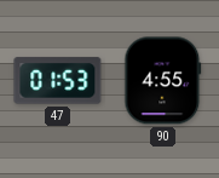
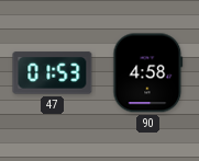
90: 4:55 -> 4:58
